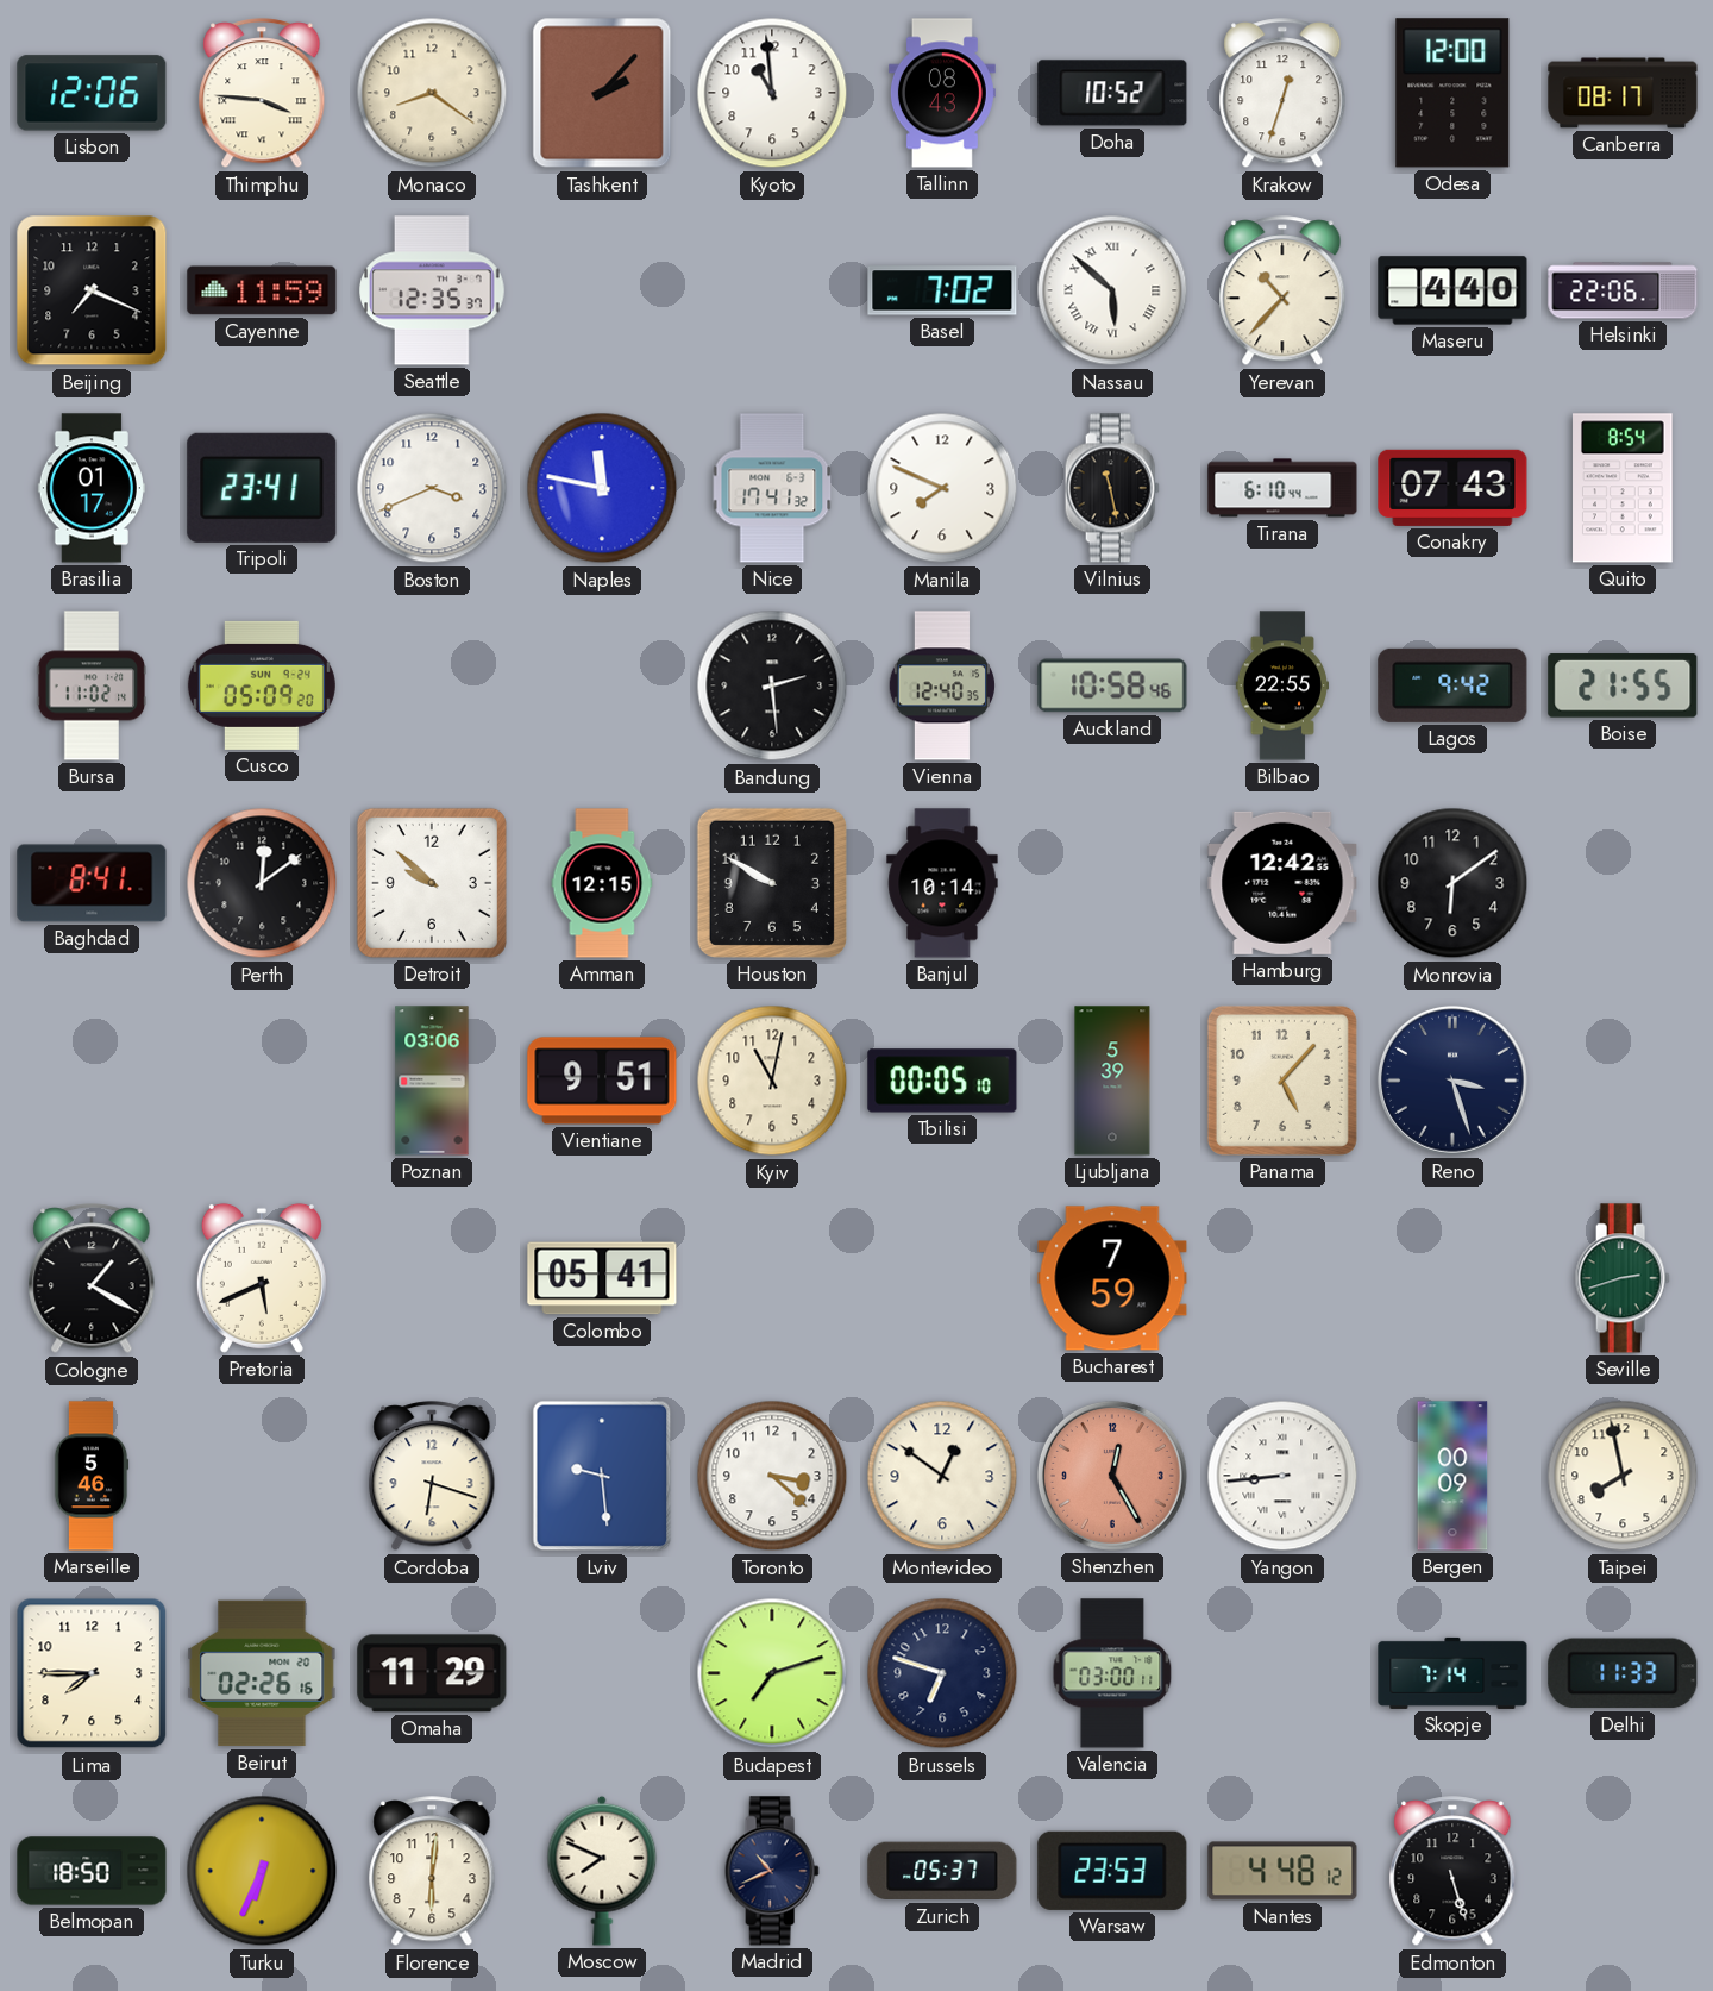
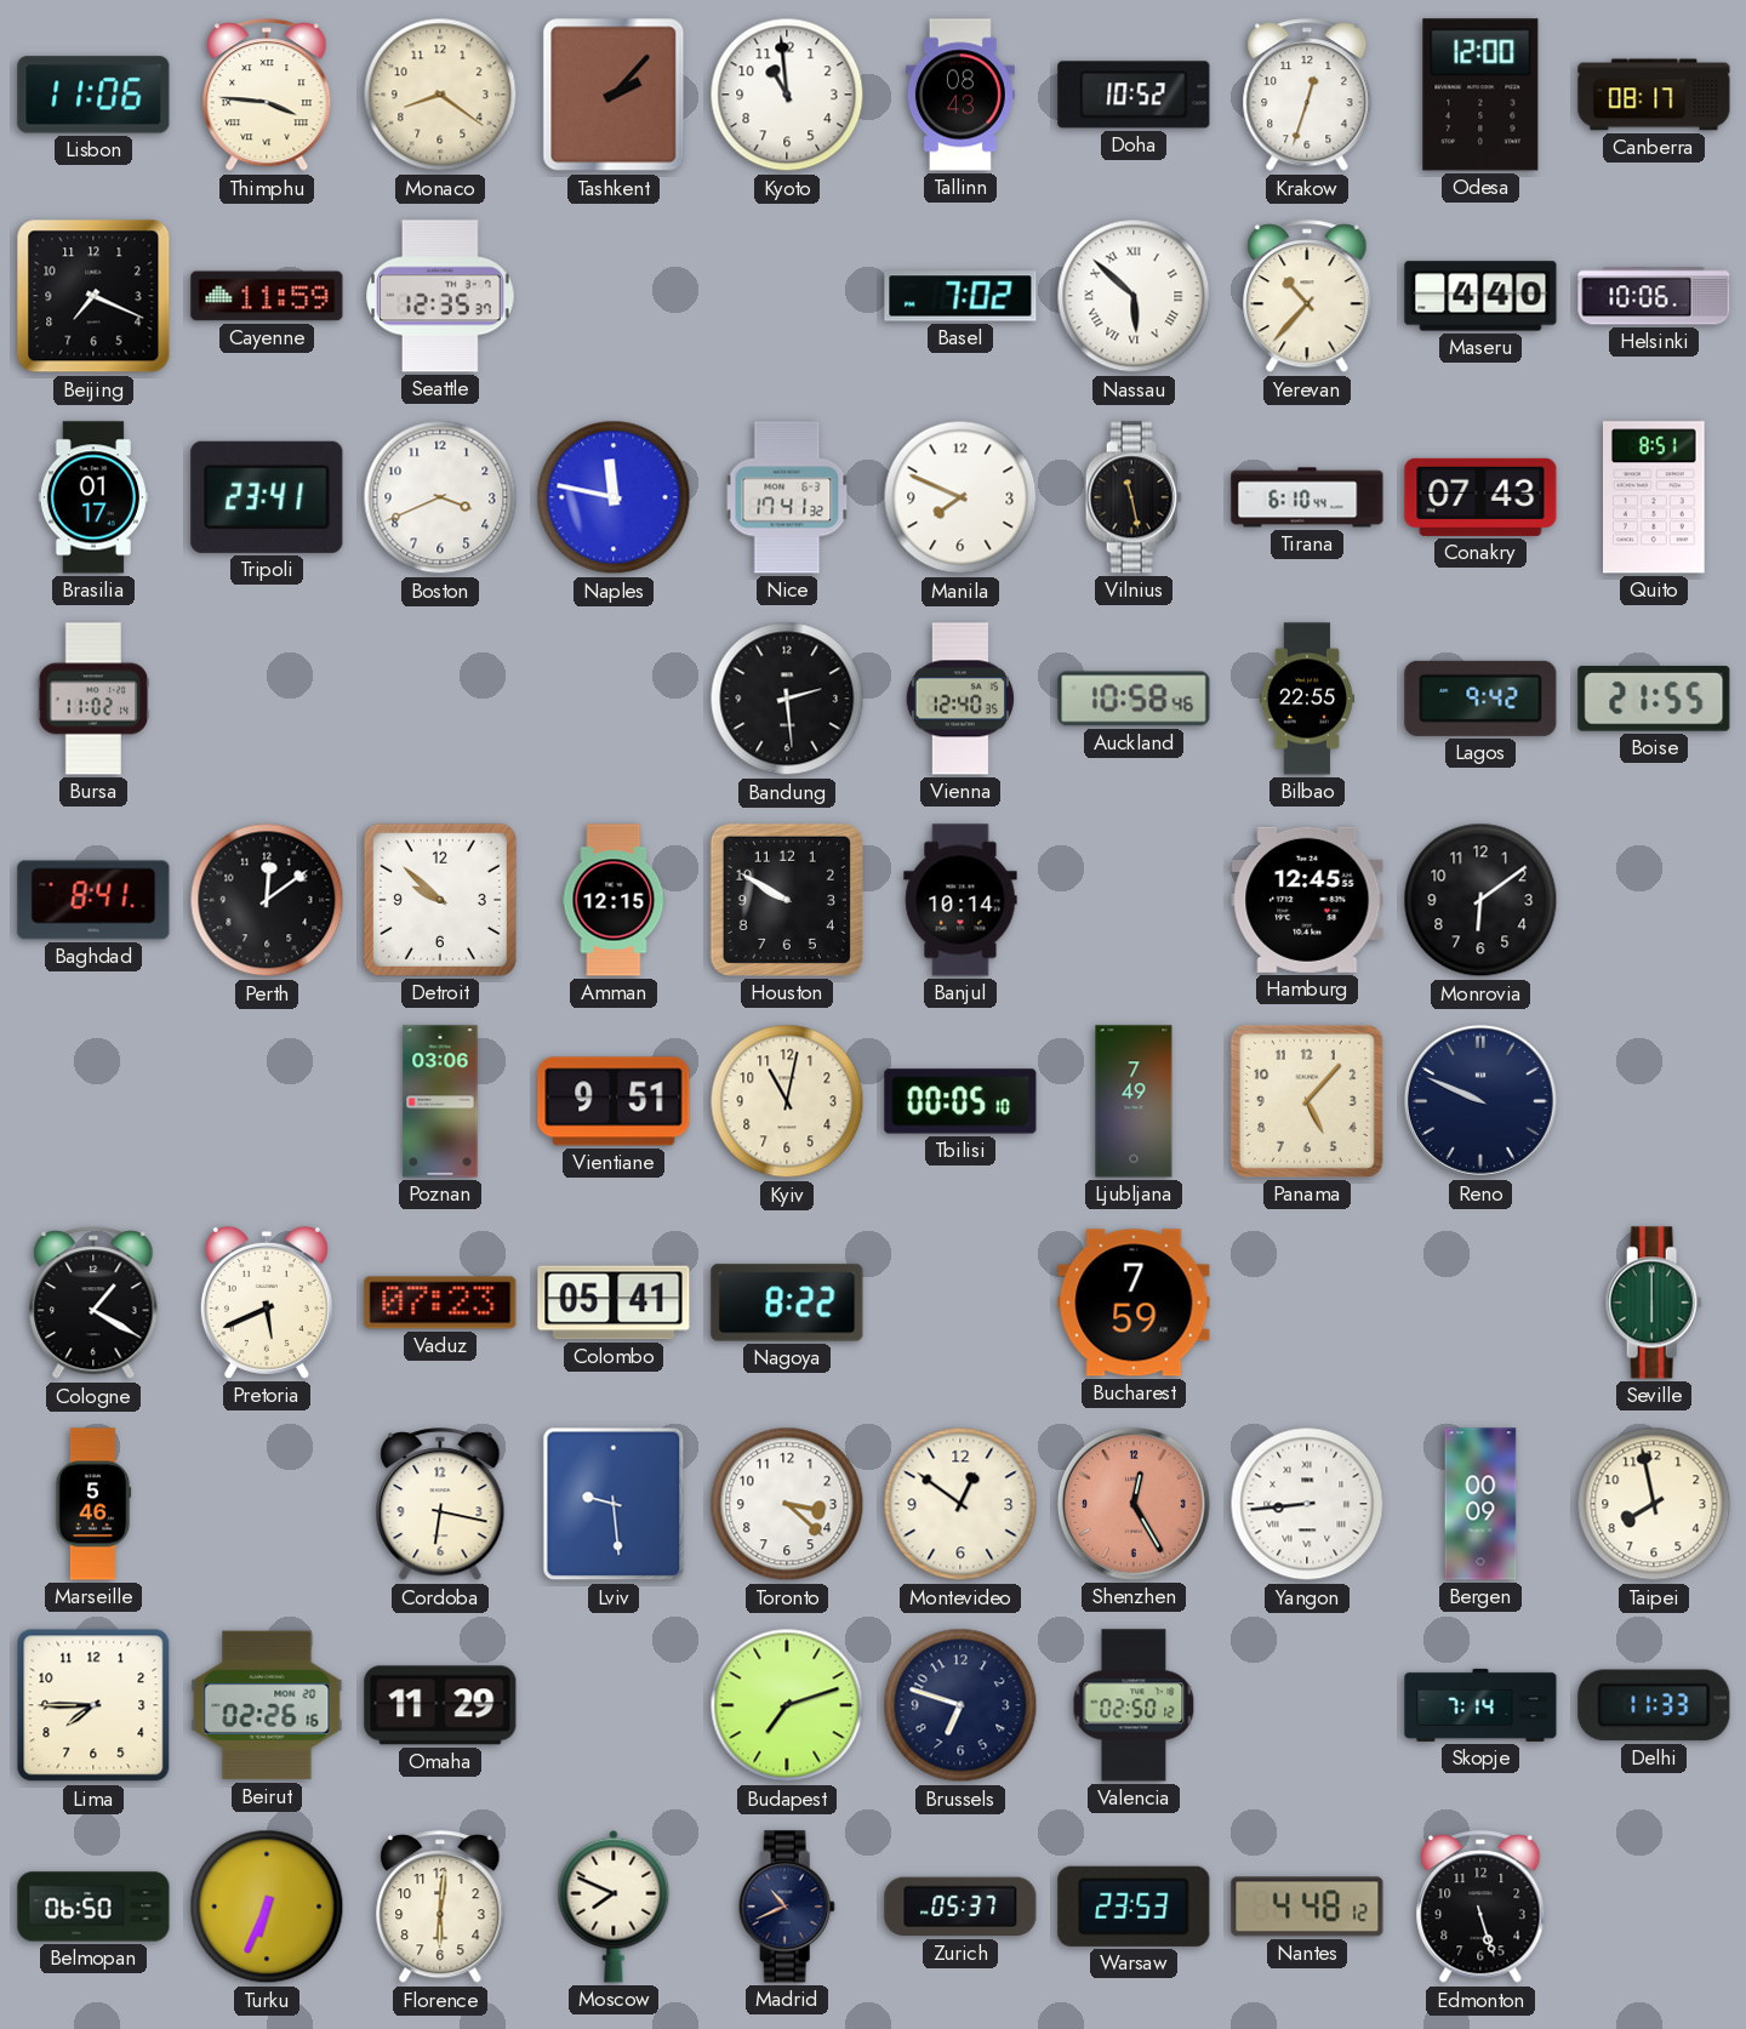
Lisbon: 12:06 -> 11:06
Helsinki: 22:06 -> 10:06
Quito: 8:54 -> 8:51
Cusco: 05:09 -> none
Hamburg: 12:42 -> 12:45
Ljubljana: 5:39 -> 7:49
Reno: 3:27 -> 9:49
Vaduz: none -> 07:23
Nagoya: none -> 8:22
Seville: 2:42 -> 6:00
Cordoba: 6:18 -> 6:17
Valencia: 03:00 -> 02:50
Belmopan: 18:50 -> 06:50
